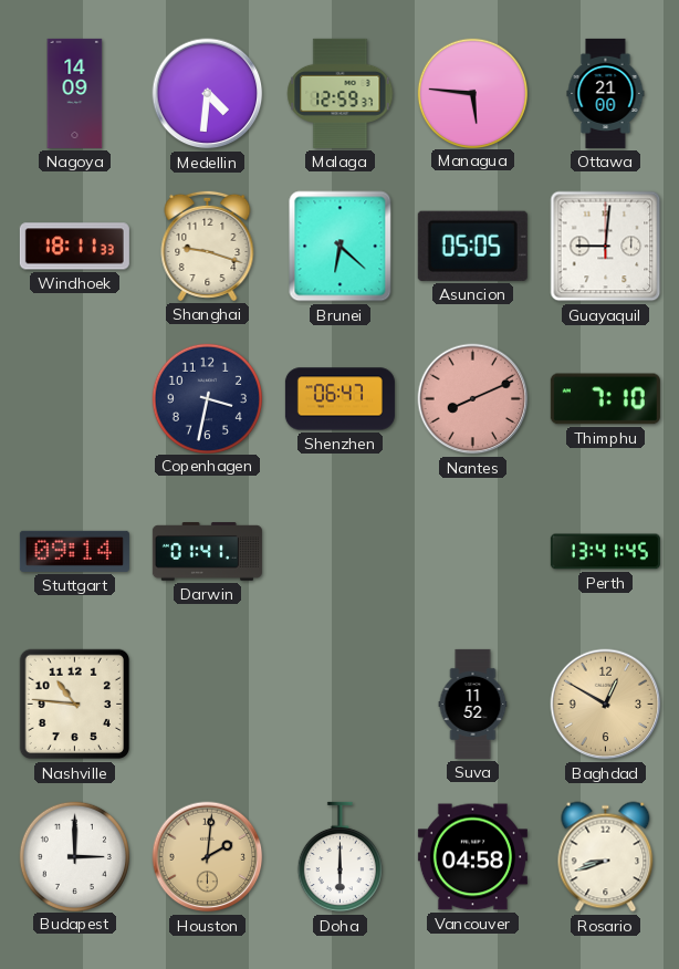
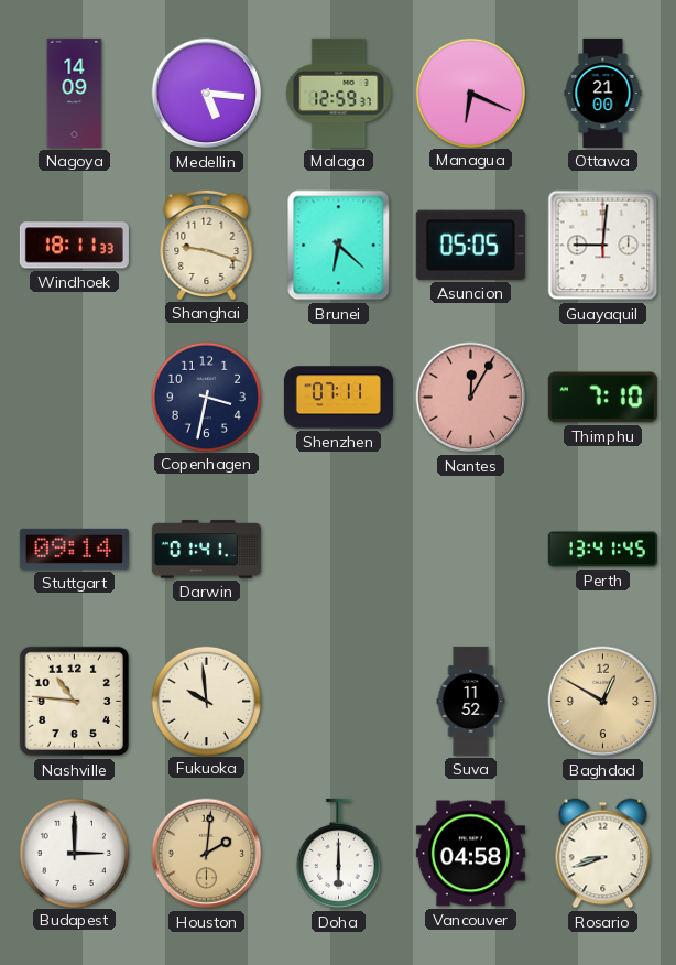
Medellin: 4:31 -> 5:16
Managua: 5:46 -> 6:19
Shenzhen: 06:47 -> 07:11
Nantes: 8:11 -> 12:05
Fukuoka: none -> 9:59
